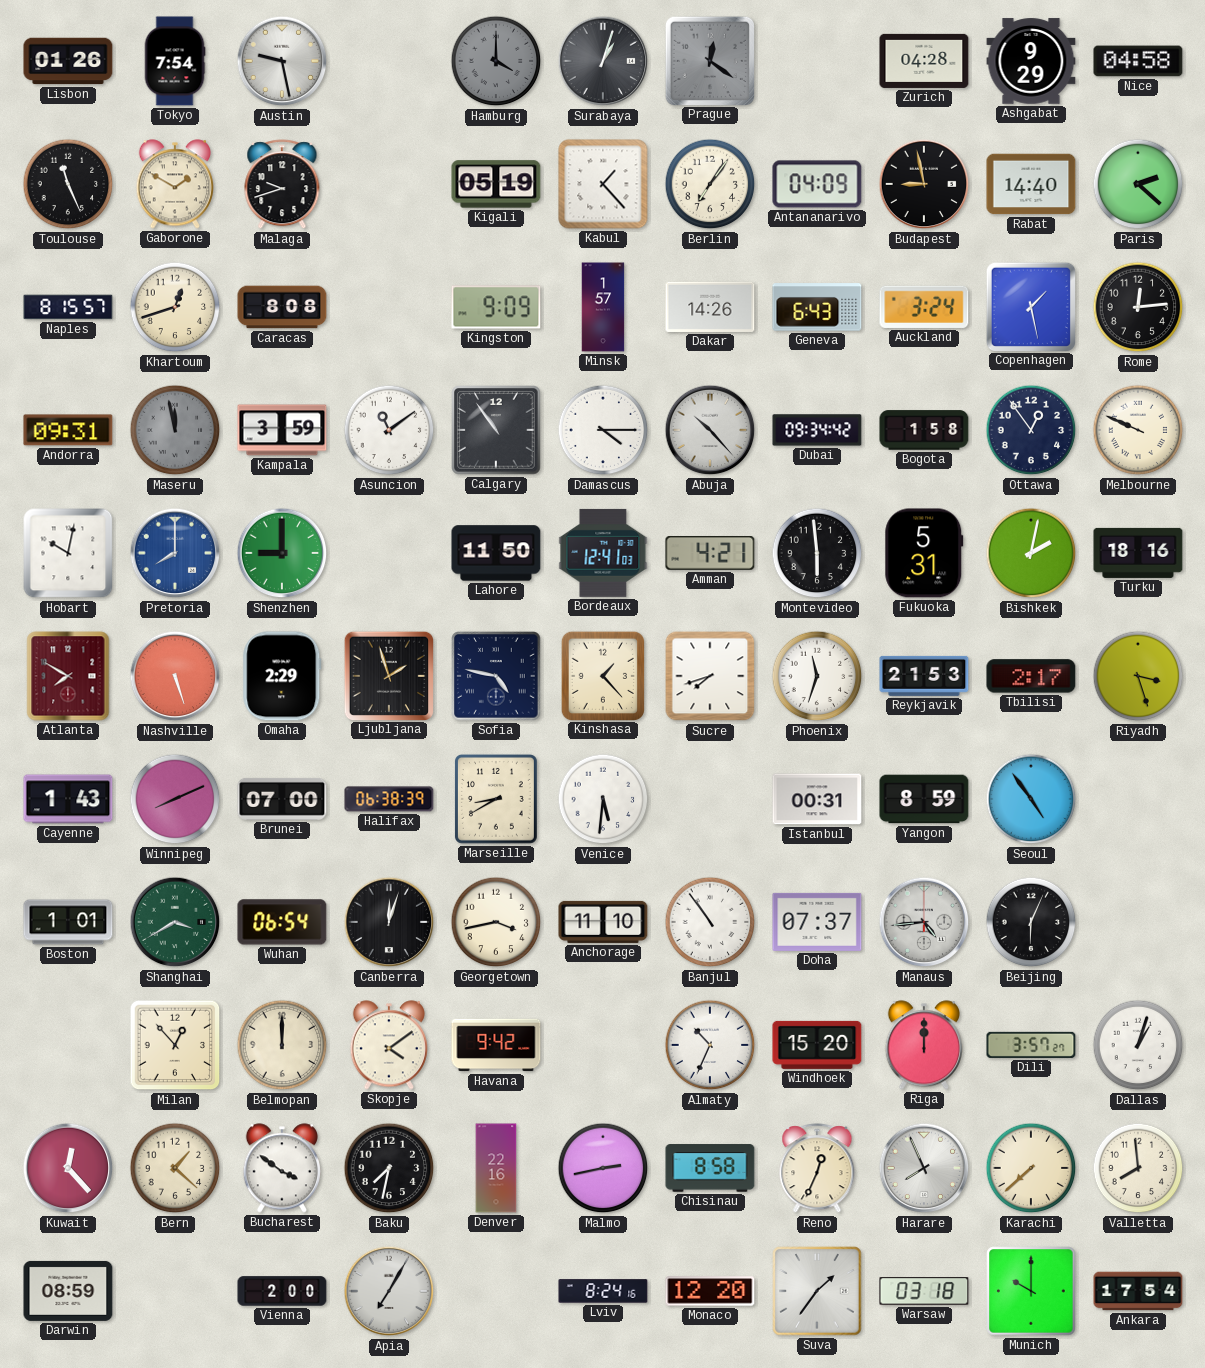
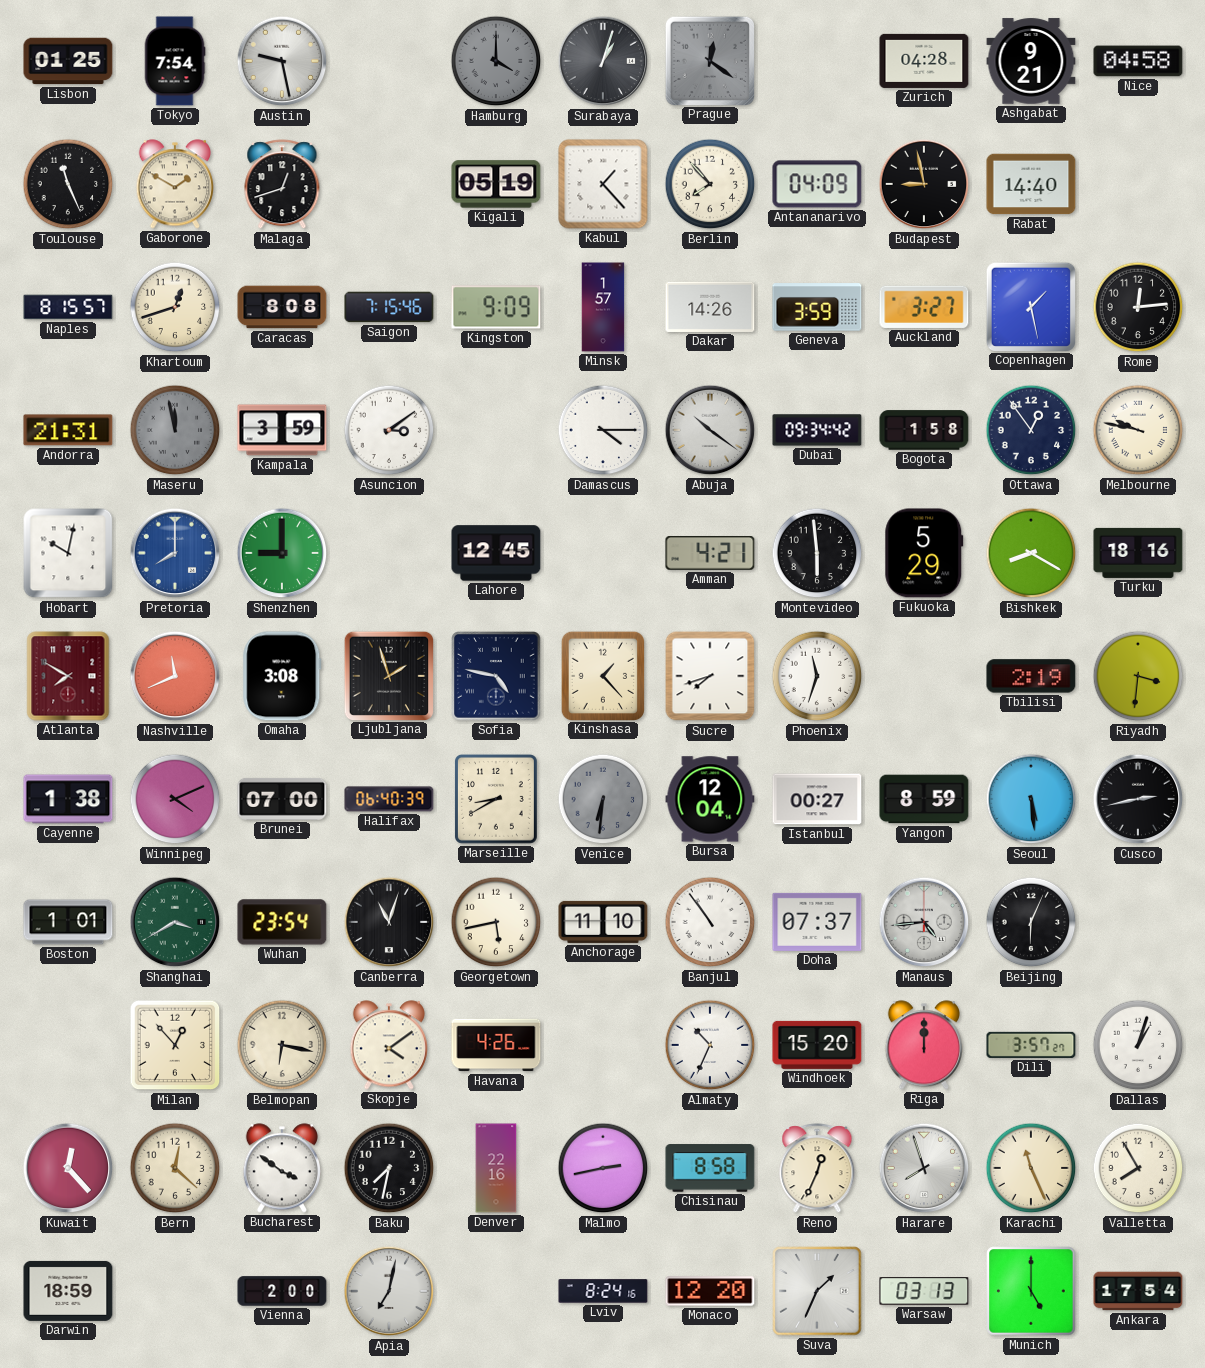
Lisbon: 01:26 -> 01:25
Ashgabat: 9:29 -> 9:21
Malaga: 9:42 -> 12:42
Berlin: 7:06 -> 7:53
Paris: 2:22 -> none
Saigon: none -> 7:15
Geneva: 6:43 -> 3:59
Auckland: 3:24 -> 3:27
Andorra: 09:31 -> 21:31
Asuncion: 11:09 -> 3:09
Calgary: 10:54 -> none
Abuja: 10:23 -> 10:21
Melbourne: 9:49 -> 9:47
Lahore: 11:50 -> 12:45
Bordeaux: 12:41 -> none
Fukuoka: 5:31 -> 5:29
Bishkek: 2:02 -> 8:20
Nashville: 5:27 -> 11:41
Omaha: 2:29 -> 3:08
Reykjavik: 21:53 -> none
Tbilisi: 2:17 -> 2:19
Riyadh: 3:27 -> 3:31
Cayenne: 1:43 -> 1:38
Winnipeg: 8:11 -> 4:11
Halifax: 06:38 -> 06:40
Venice: 5:31 -> 6:31
Venice dial: white -> grey
Bursa: none -> 12:04
Istanbul: 00:31 -> 00:27
Seoul: 4:54 -> 5:29
Cusco: none -> 2:43
Wuhan: 06:54 -> 23:54
Canberra: 12:03 -> 11:03
Georgetown: 3:43 -> 5:43
Belmopan: 12:00 -> 6:17
Havana: 9:42 -> 4:26
Bern: 1:22 -> 12:22
Harare: 7:56 -> 7:57
Karachi: 7:38 -> 11:26
Valletta: 7:59 -> 7:55
Darwin: 08:59 -> 18:59
Apia: 7:05 -> 7:02
Suva: 1:36 -> 1:34
Warsaw: 03:18 -> 03:13
Munich: 10:00 -> 5:00
